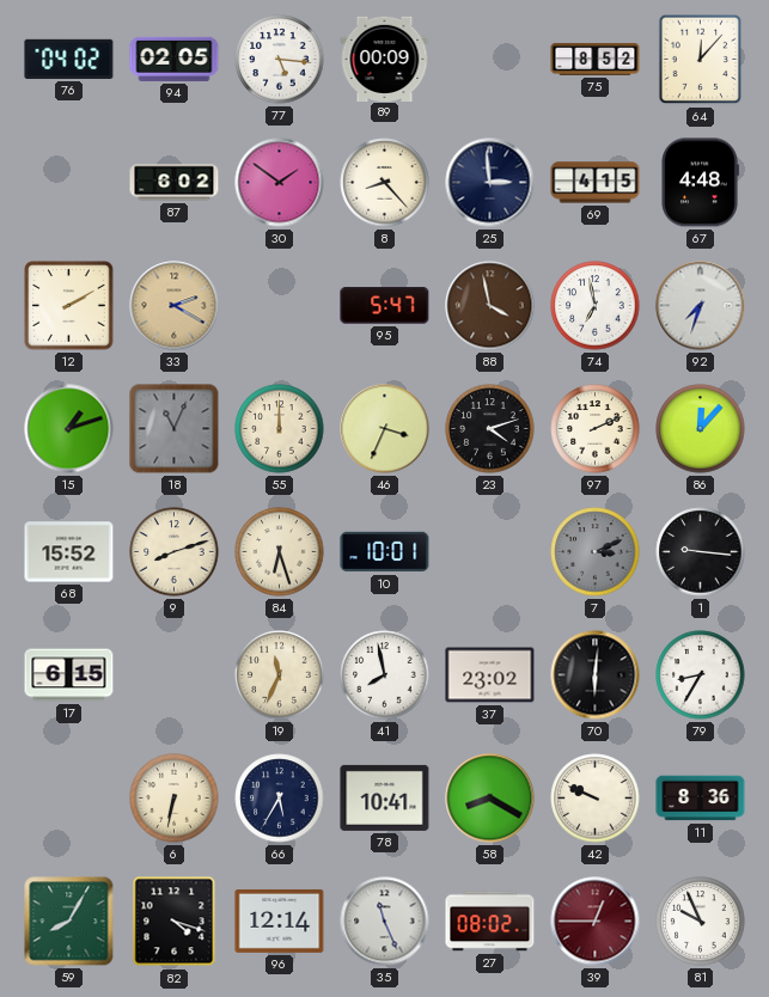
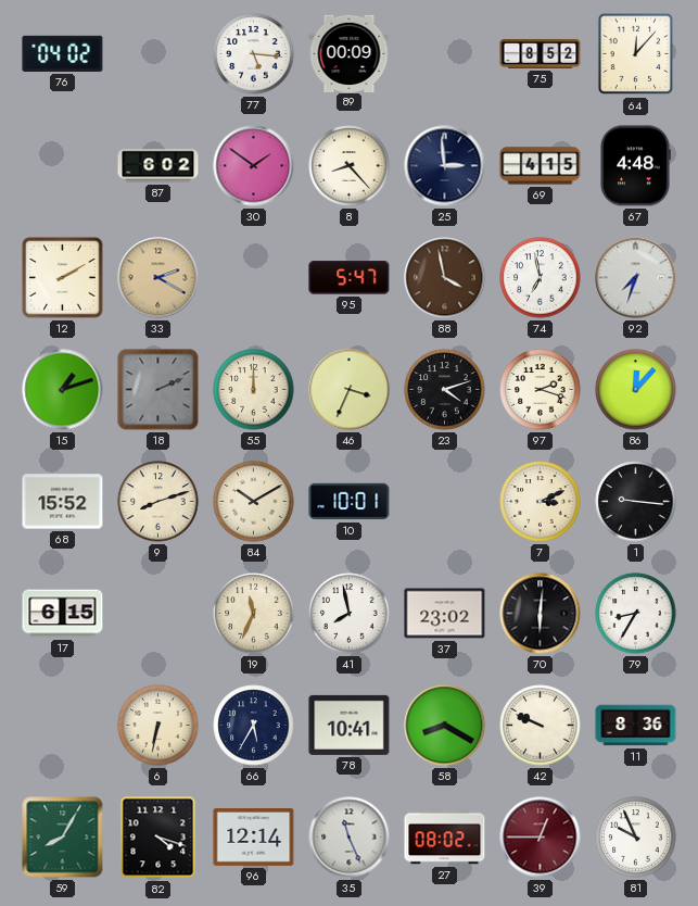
94: 02:05 -> none
18: 11:04 -> 2:11
97: 2:11 -> 2:18
84: 6:27 -> 10:10
7 dial: grey -> cream
